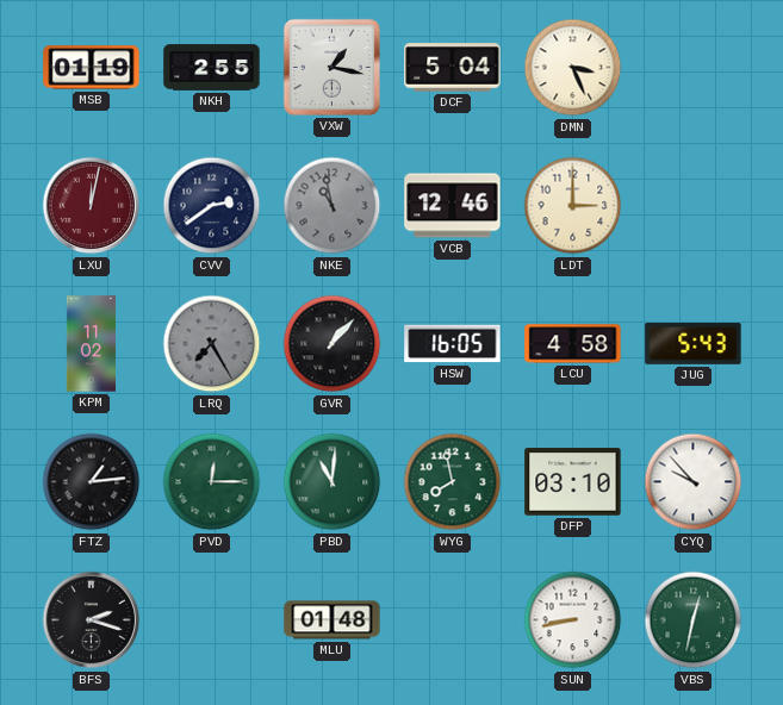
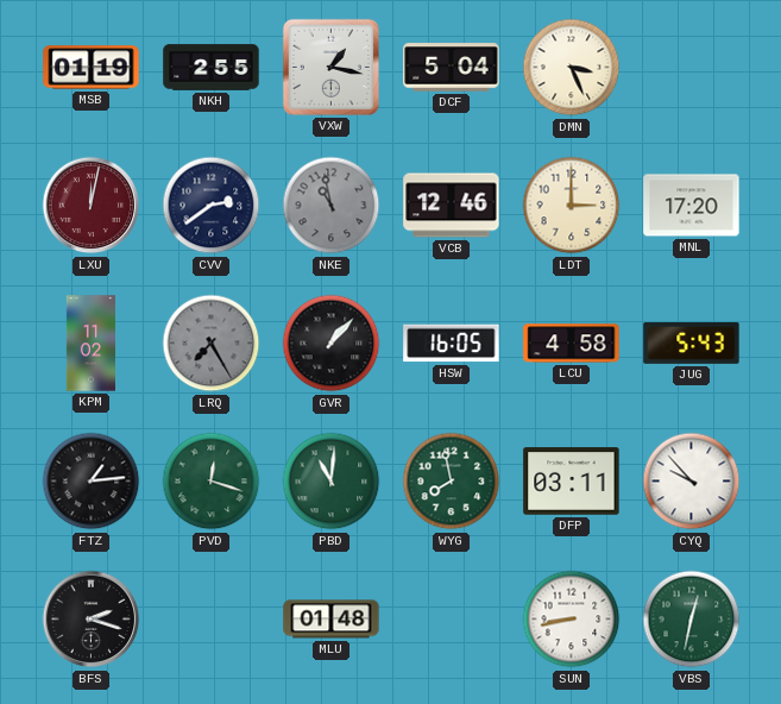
MNL: none -> 17:20
PVD: 12:15 -> 12:18
DFP: 03:10 -> 03:11
